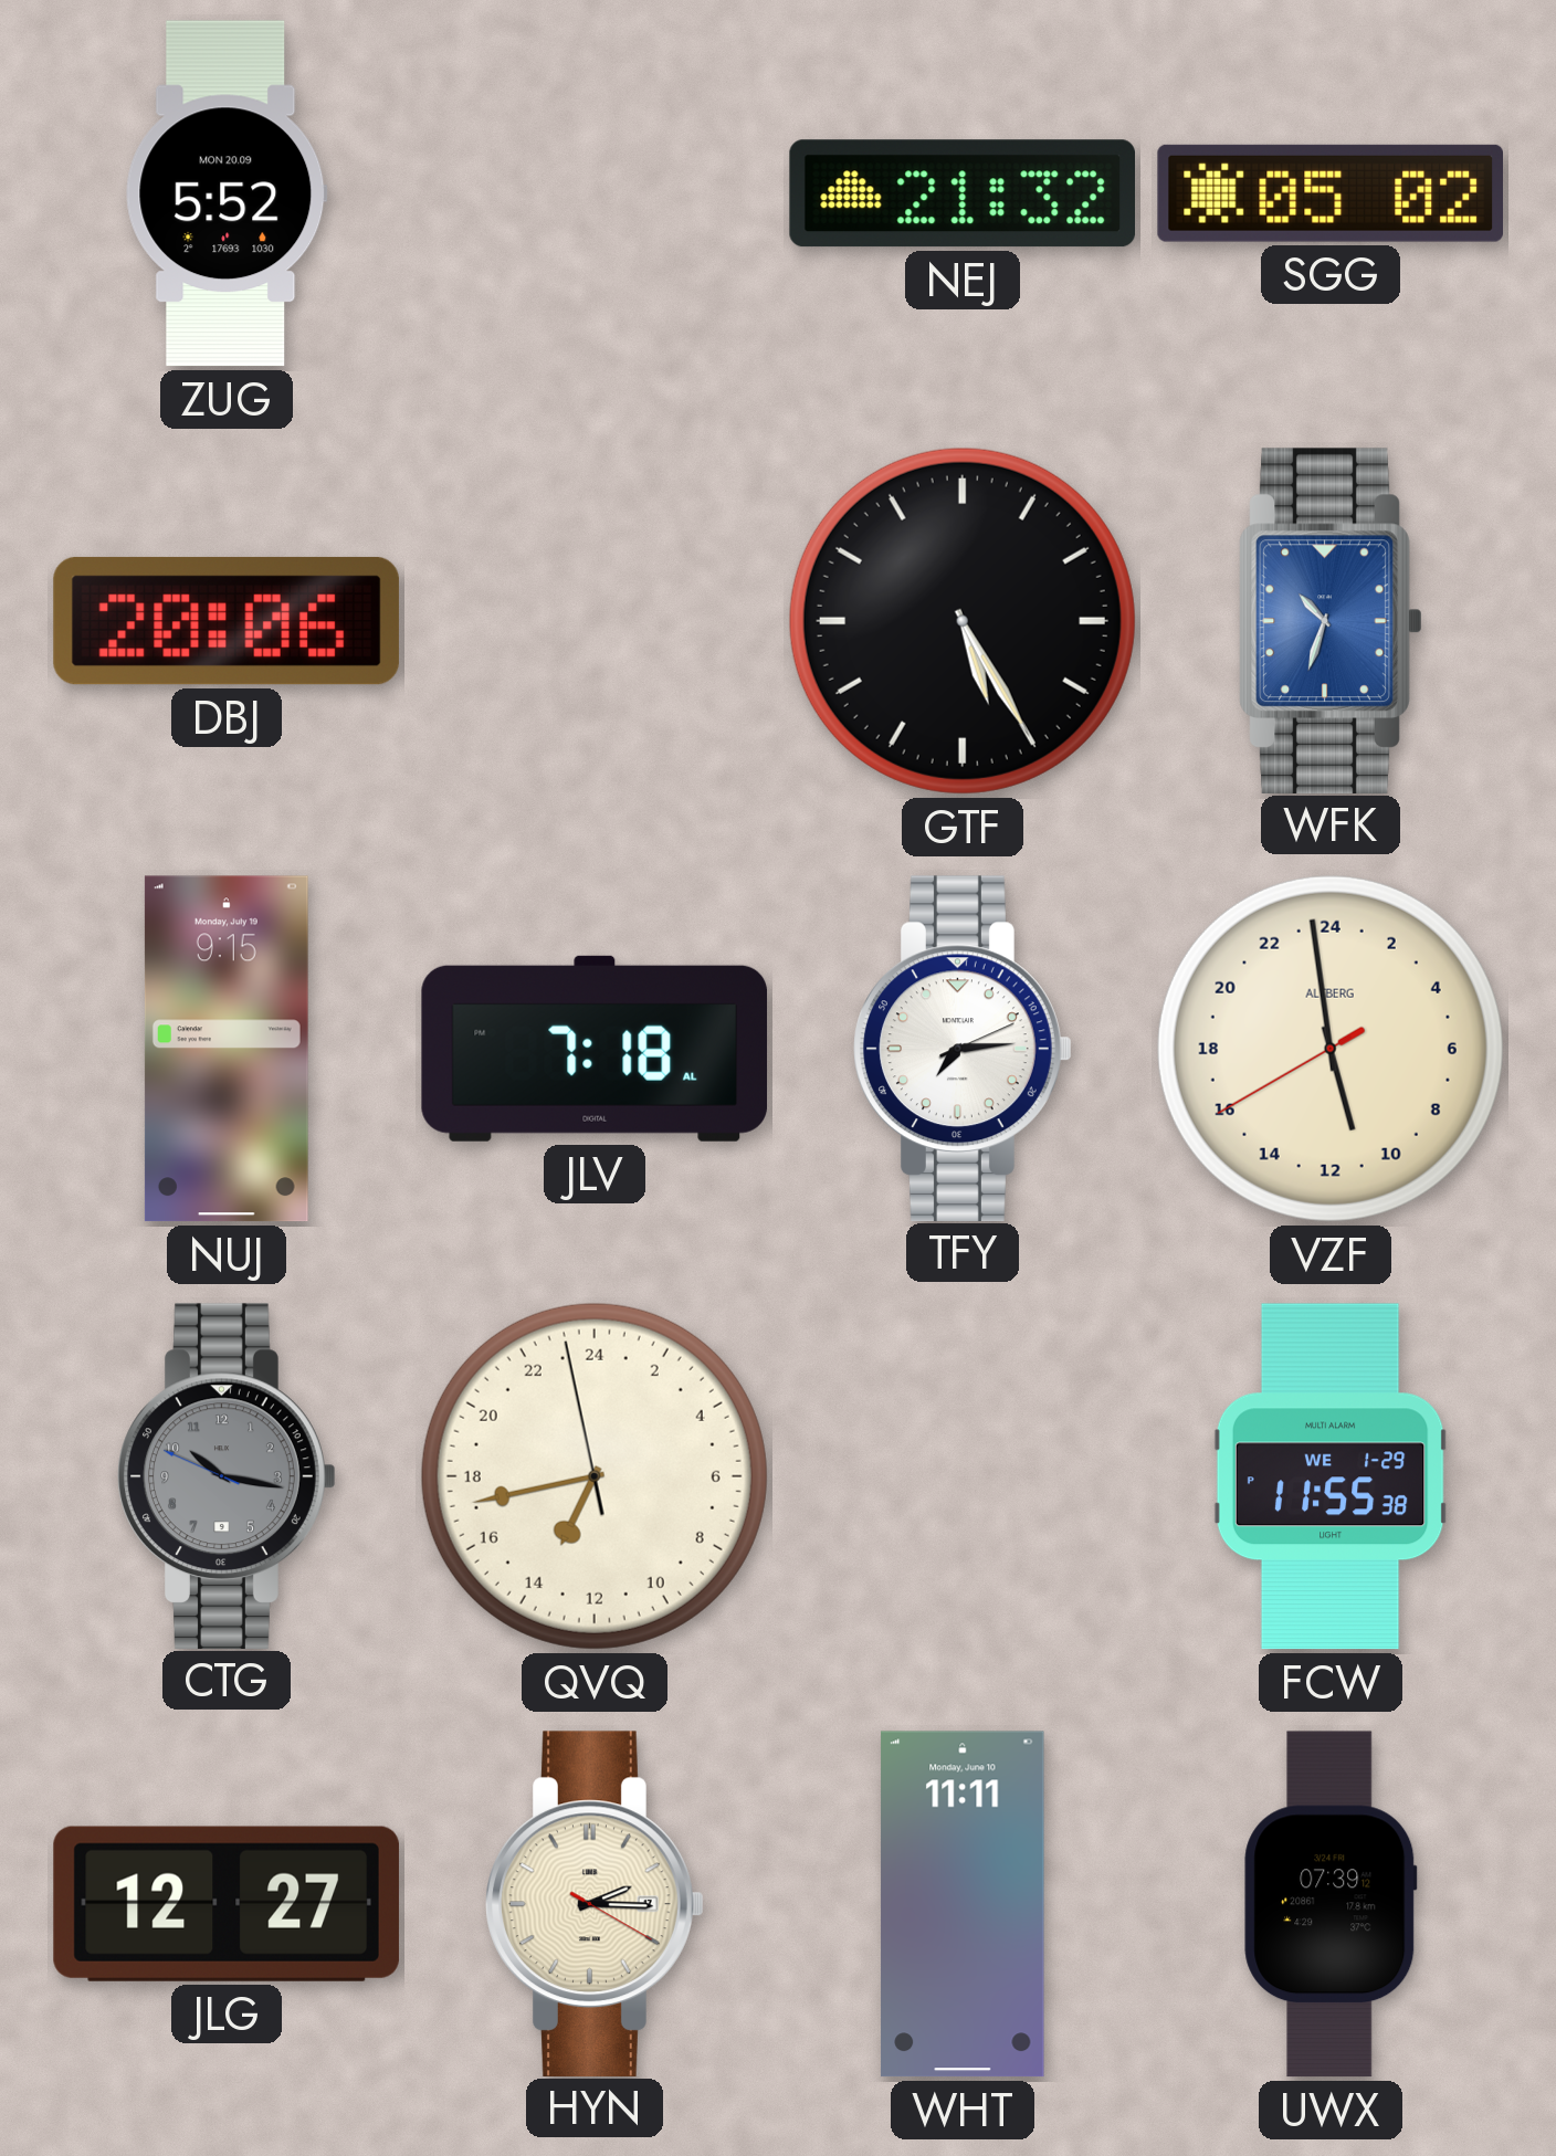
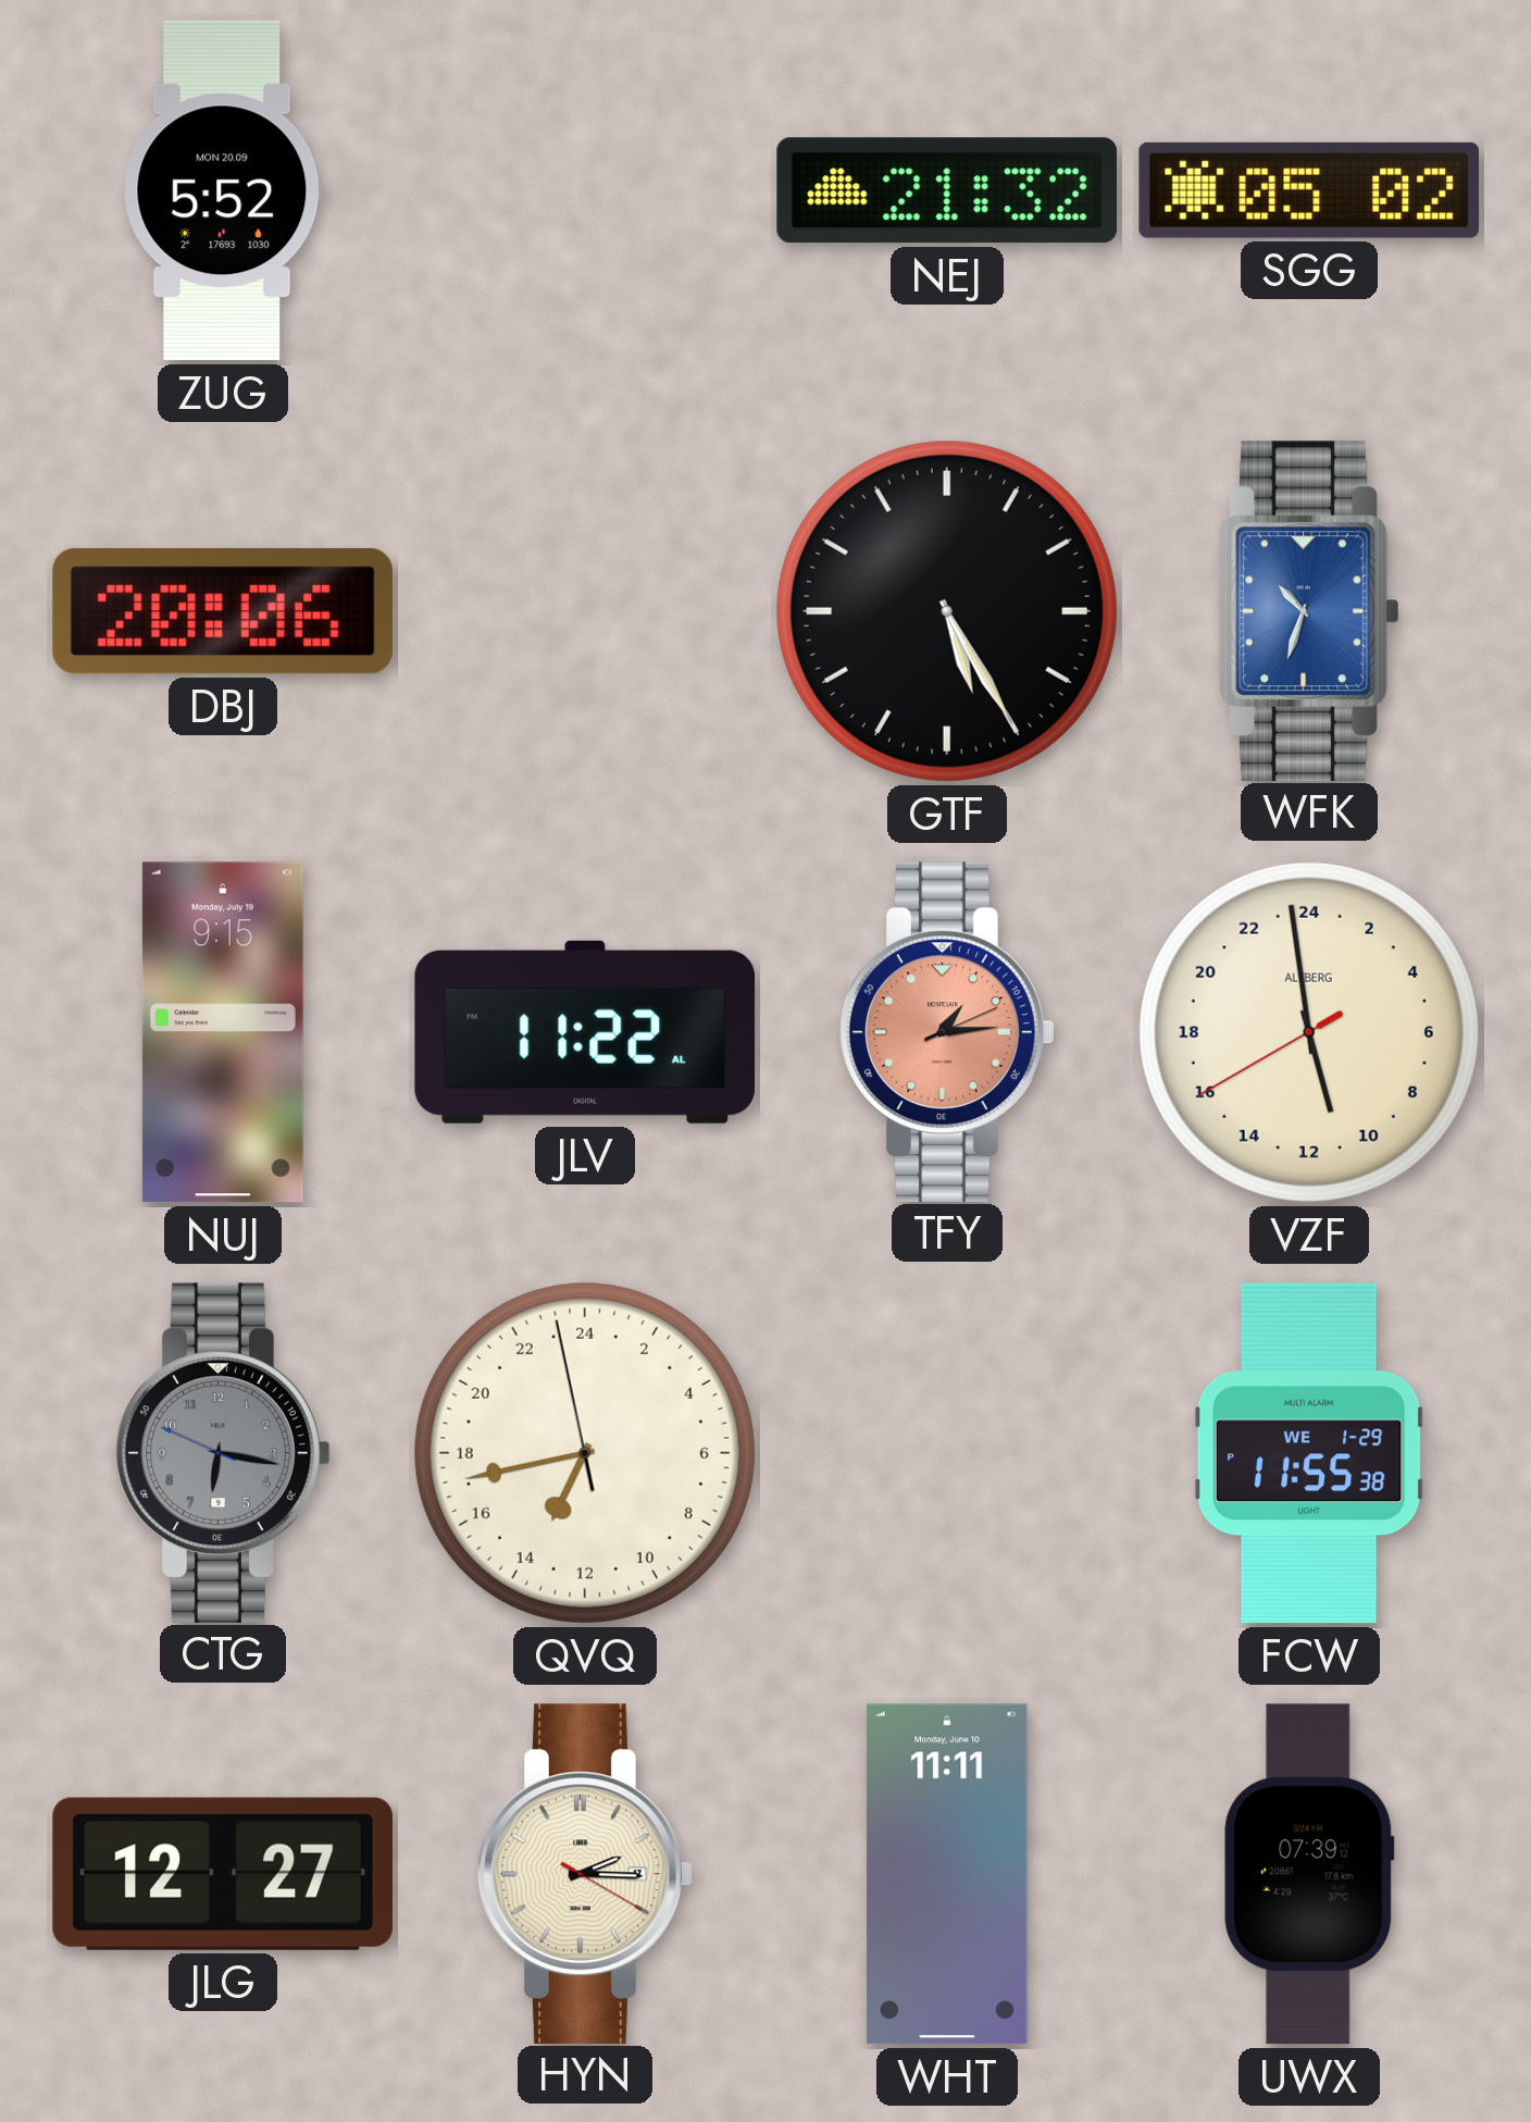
JLV: 7:18 -> 11:22
TFY: 7:14 -> 1:14
TFY dial: white -> salmon
CTG: 10:16 -> 6:16
